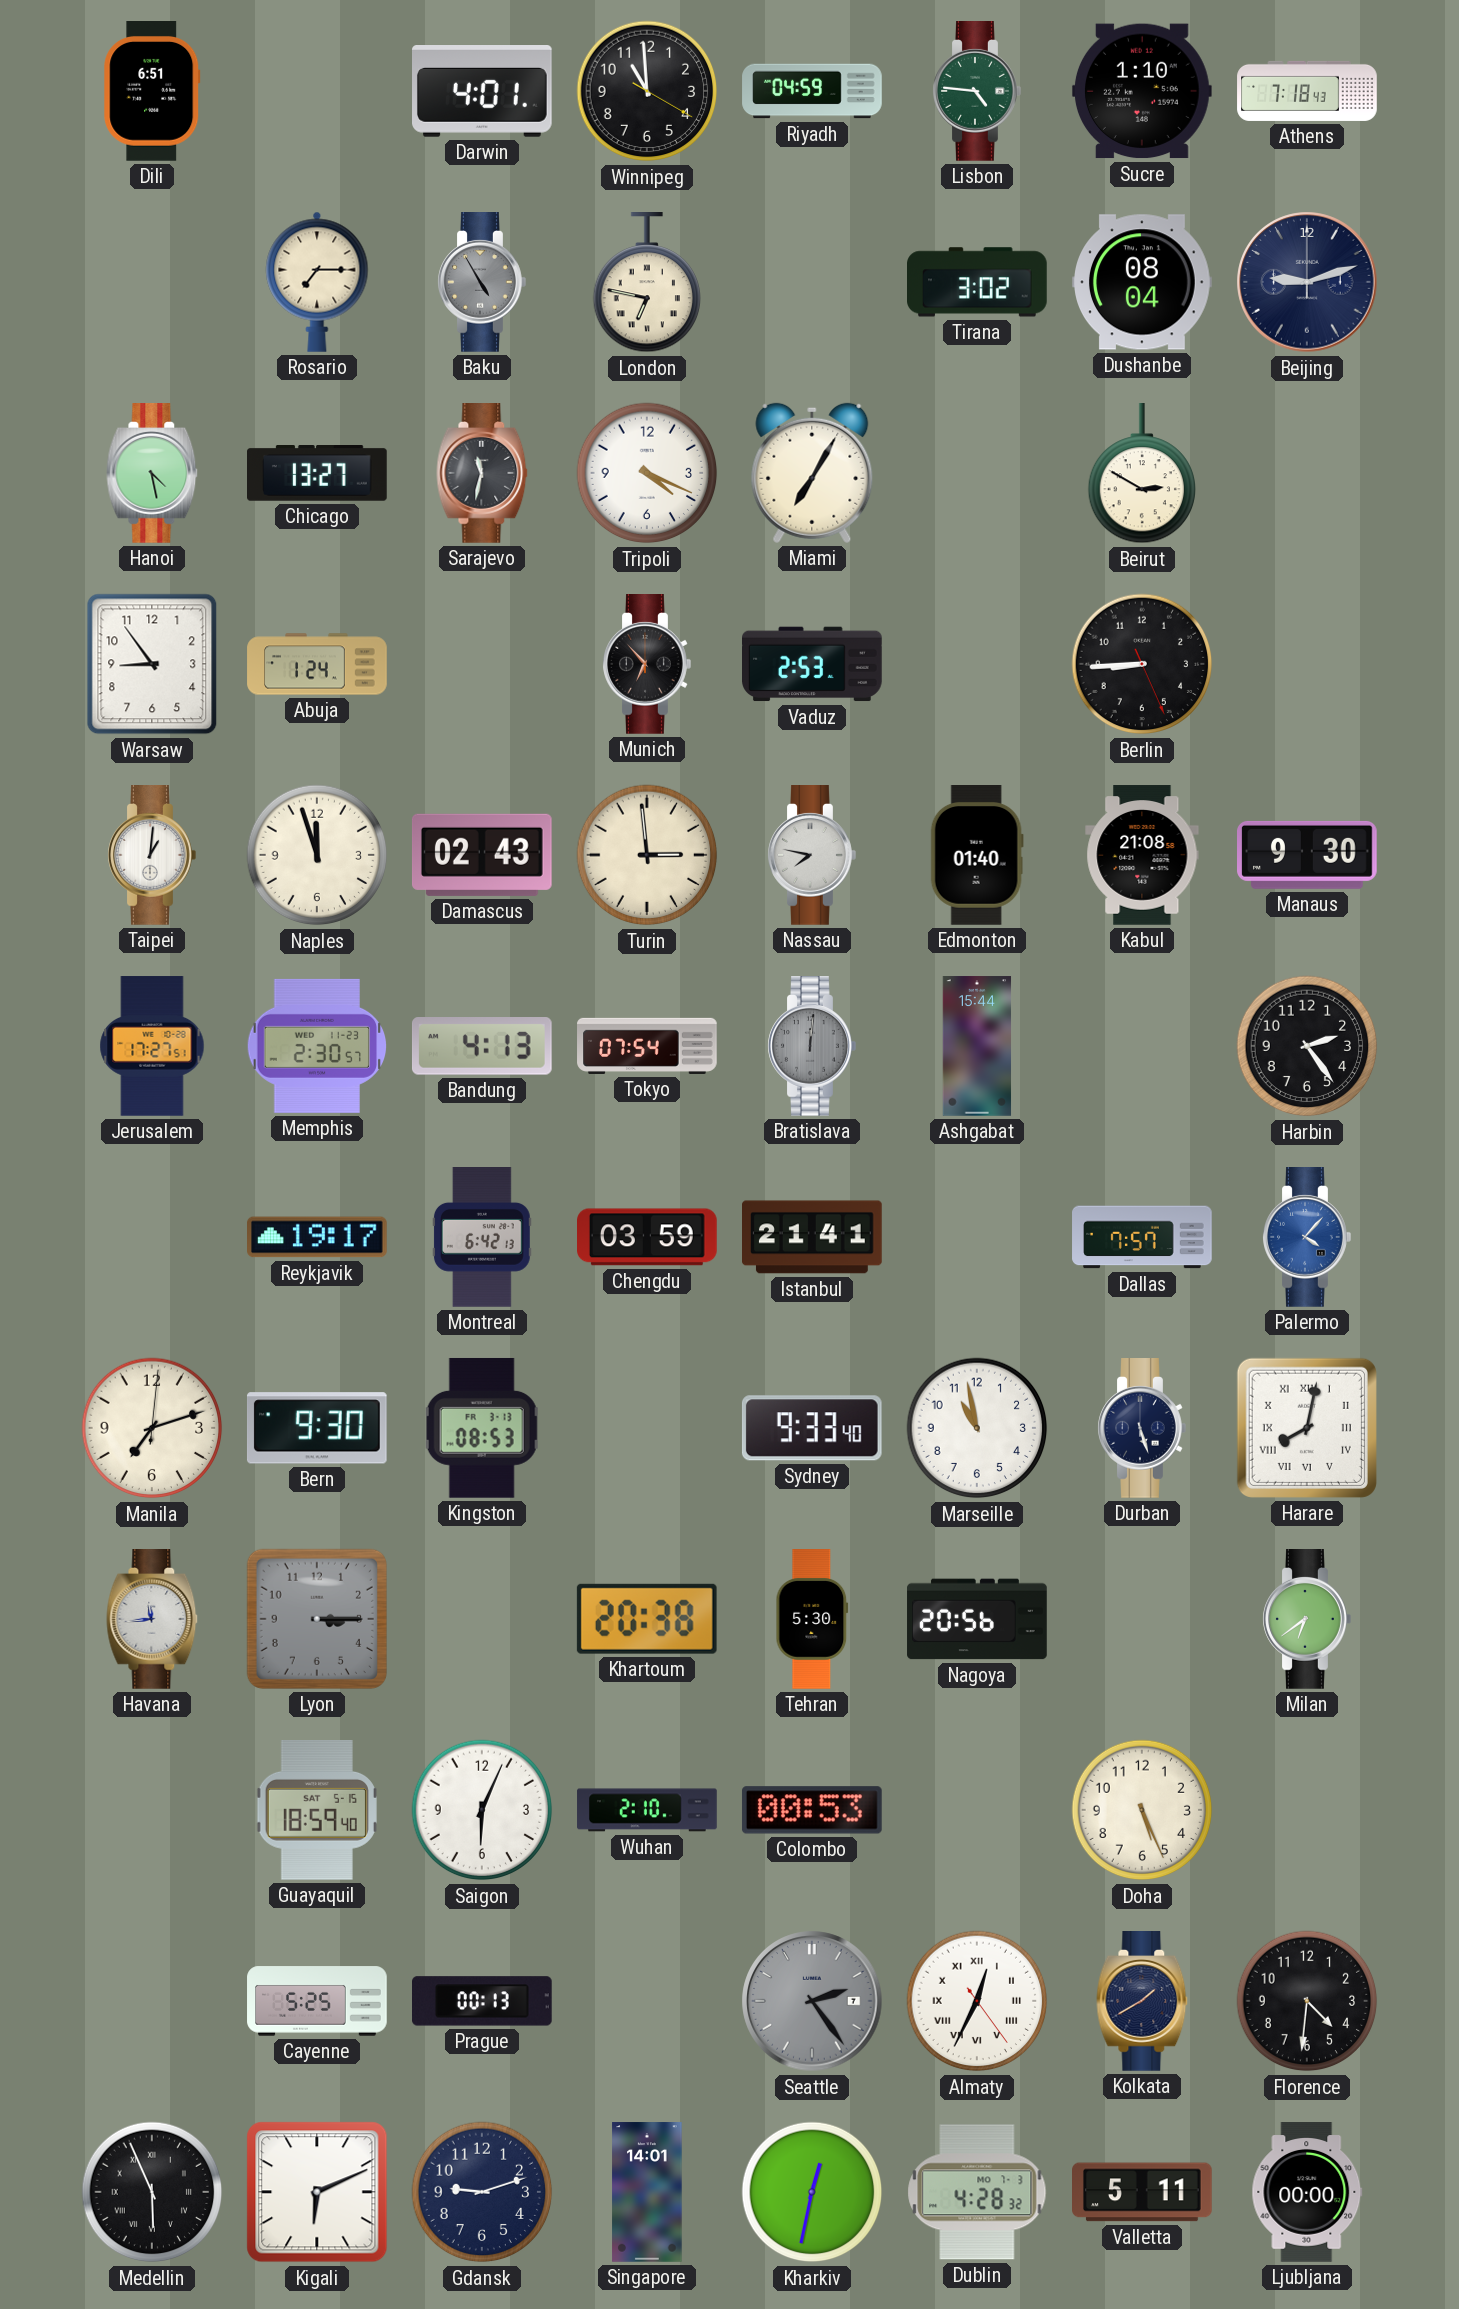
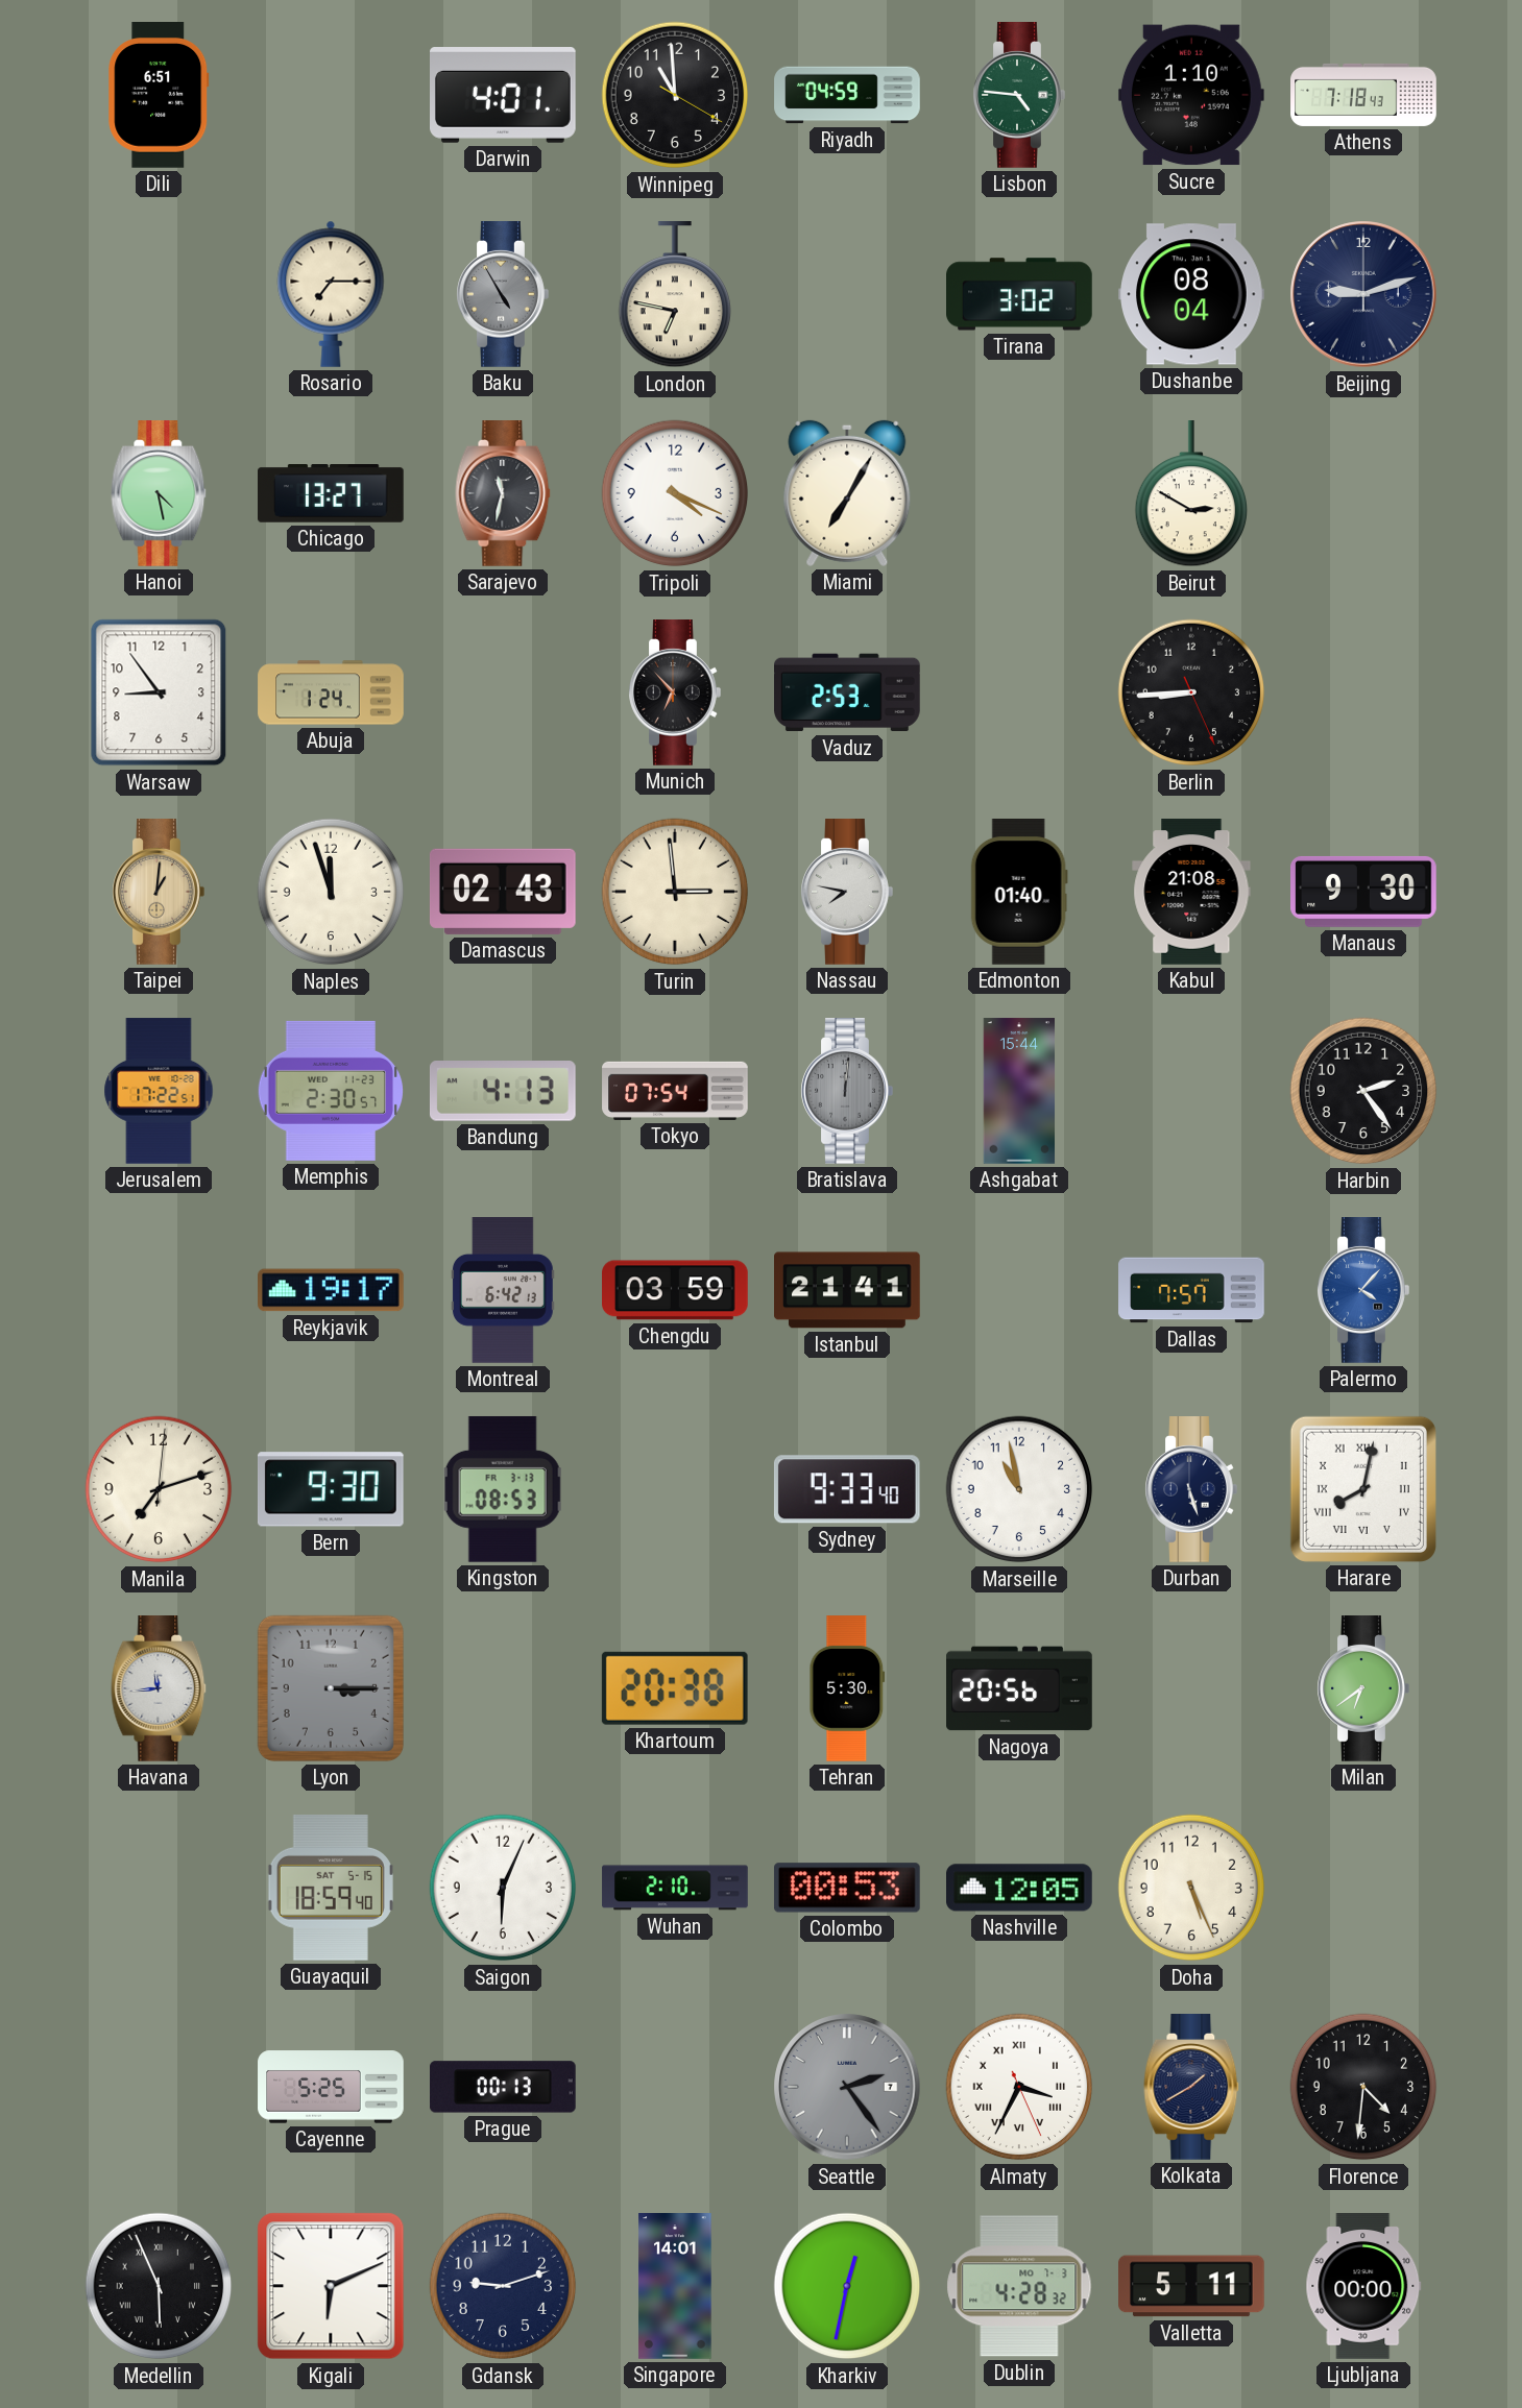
Taipei dial: white -> champagne
Jerusalem: 17:27 -> 17:22
Nashville: none -> 12:05
Almaty: 12:34 -> 3:34
